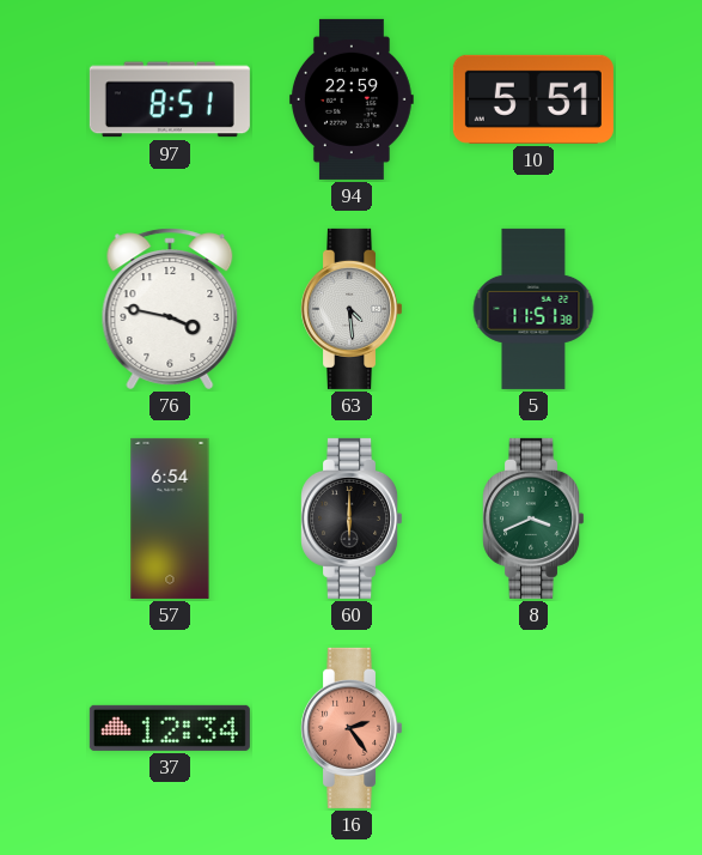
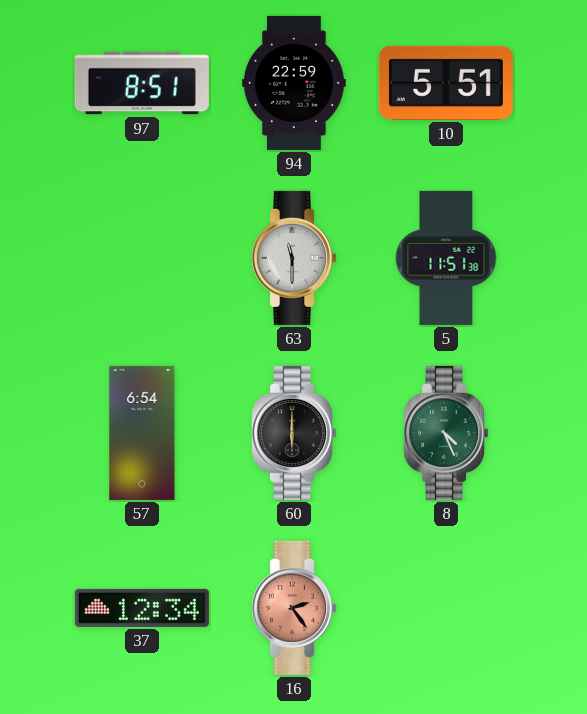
76: 3:47 -> none
63: 4:29 -> 11:30
8: 3:41 -> 4:26
